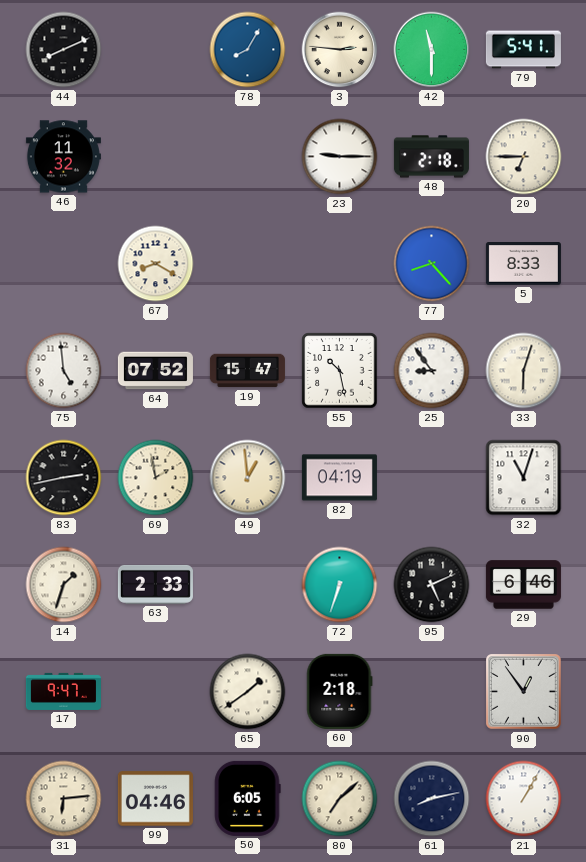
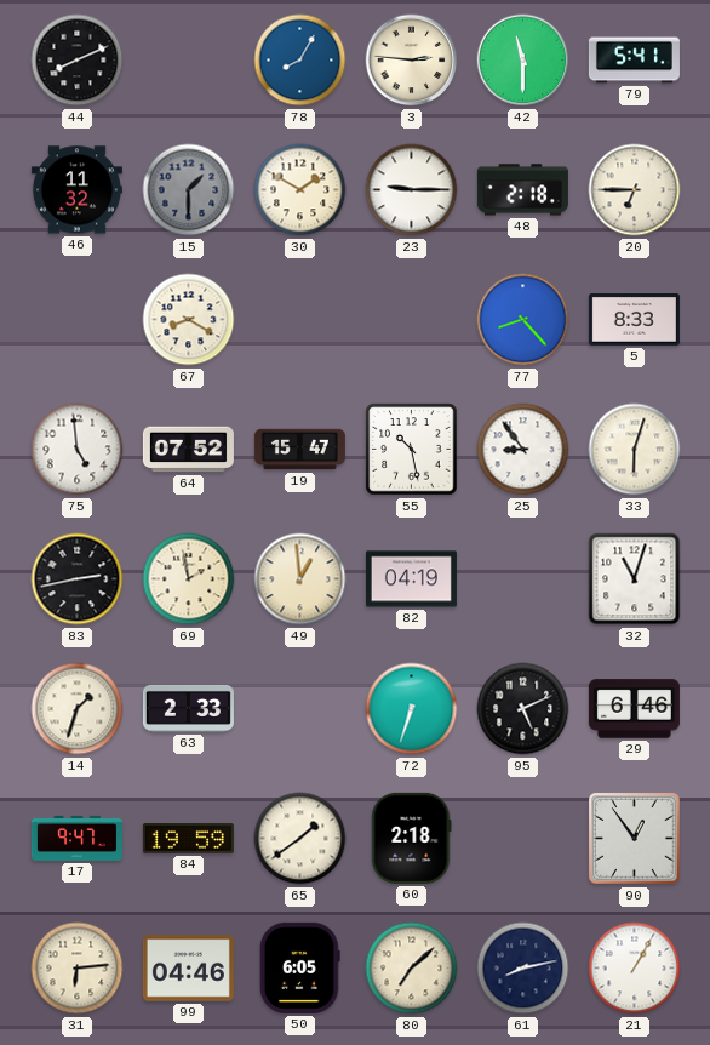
15: none -> 1:30
30: none -> 1:50
84: none -> 19:59
